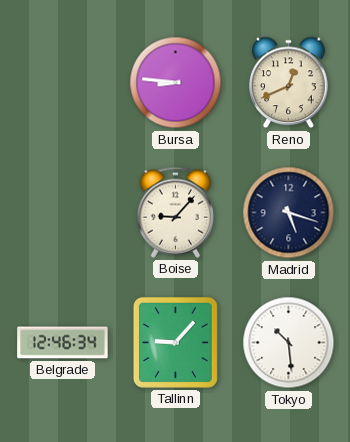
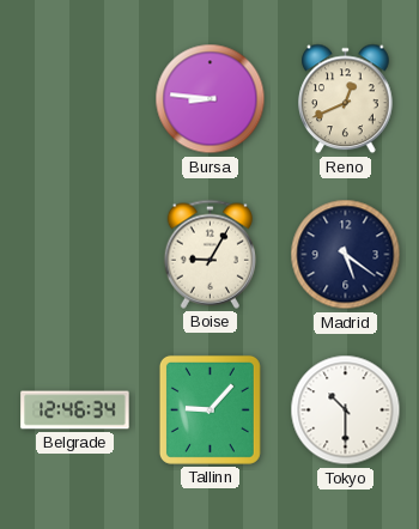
Boise: 9:07 -> 9:05
Madrid: 5:18 -> 5:21
Tokyo: 10:29 -> 10:30
